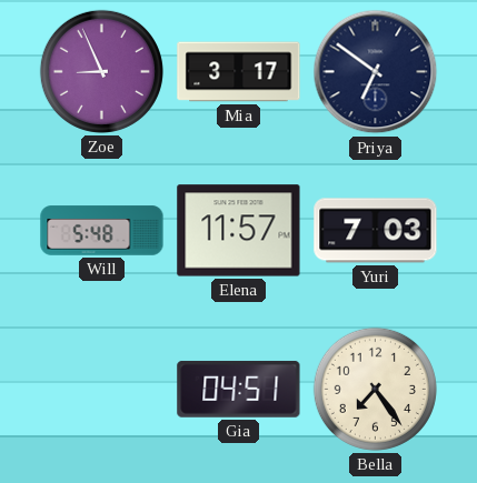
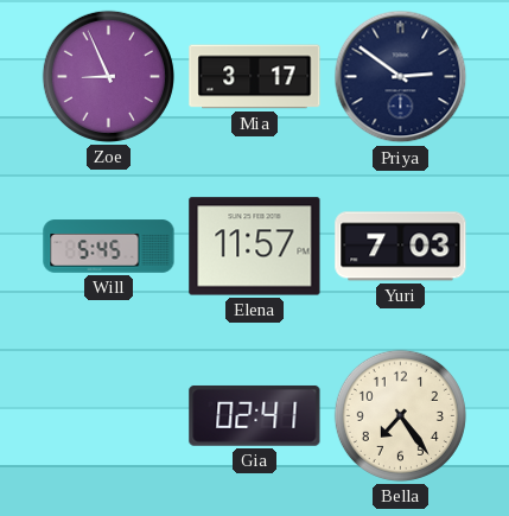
Priya: 6:51 -> 2:51
Will: 5:48 -> 5:45
Gia: 04:51 -> 02:41
